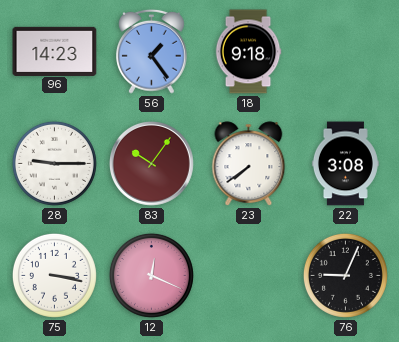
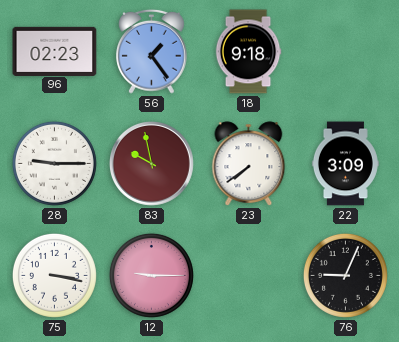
96: 14:23 -> 02:23
83: 10:06 -> 9:58
22: 3:08 -> 3:09
12: 12:19 -> 9:15
